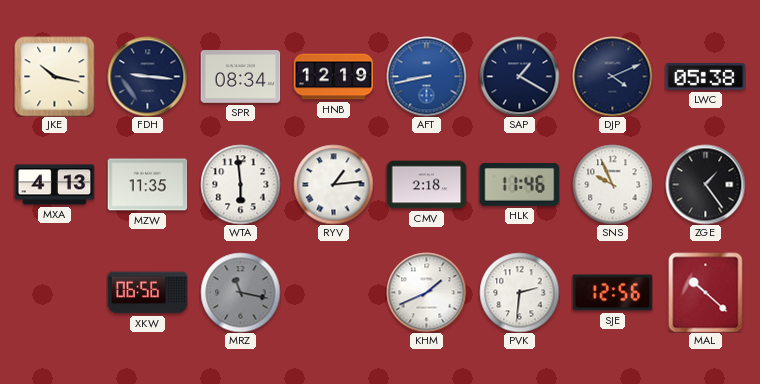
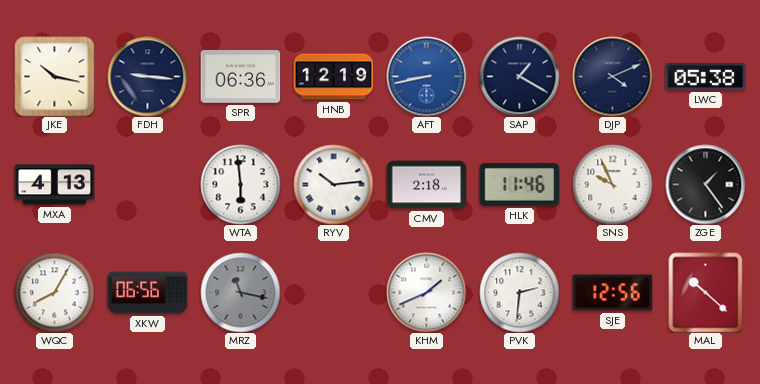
SPR: 08:34 -> 06:36
MZW: 11:35 -> none
RYV: 1:14 -> 10:14
WQC: none -> 8:05
